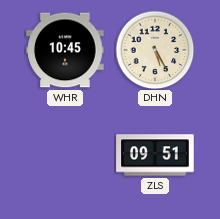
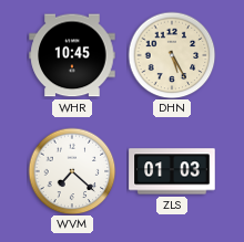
WVM: none -> 7:22
ZLS: 09:51 -> 01:03
